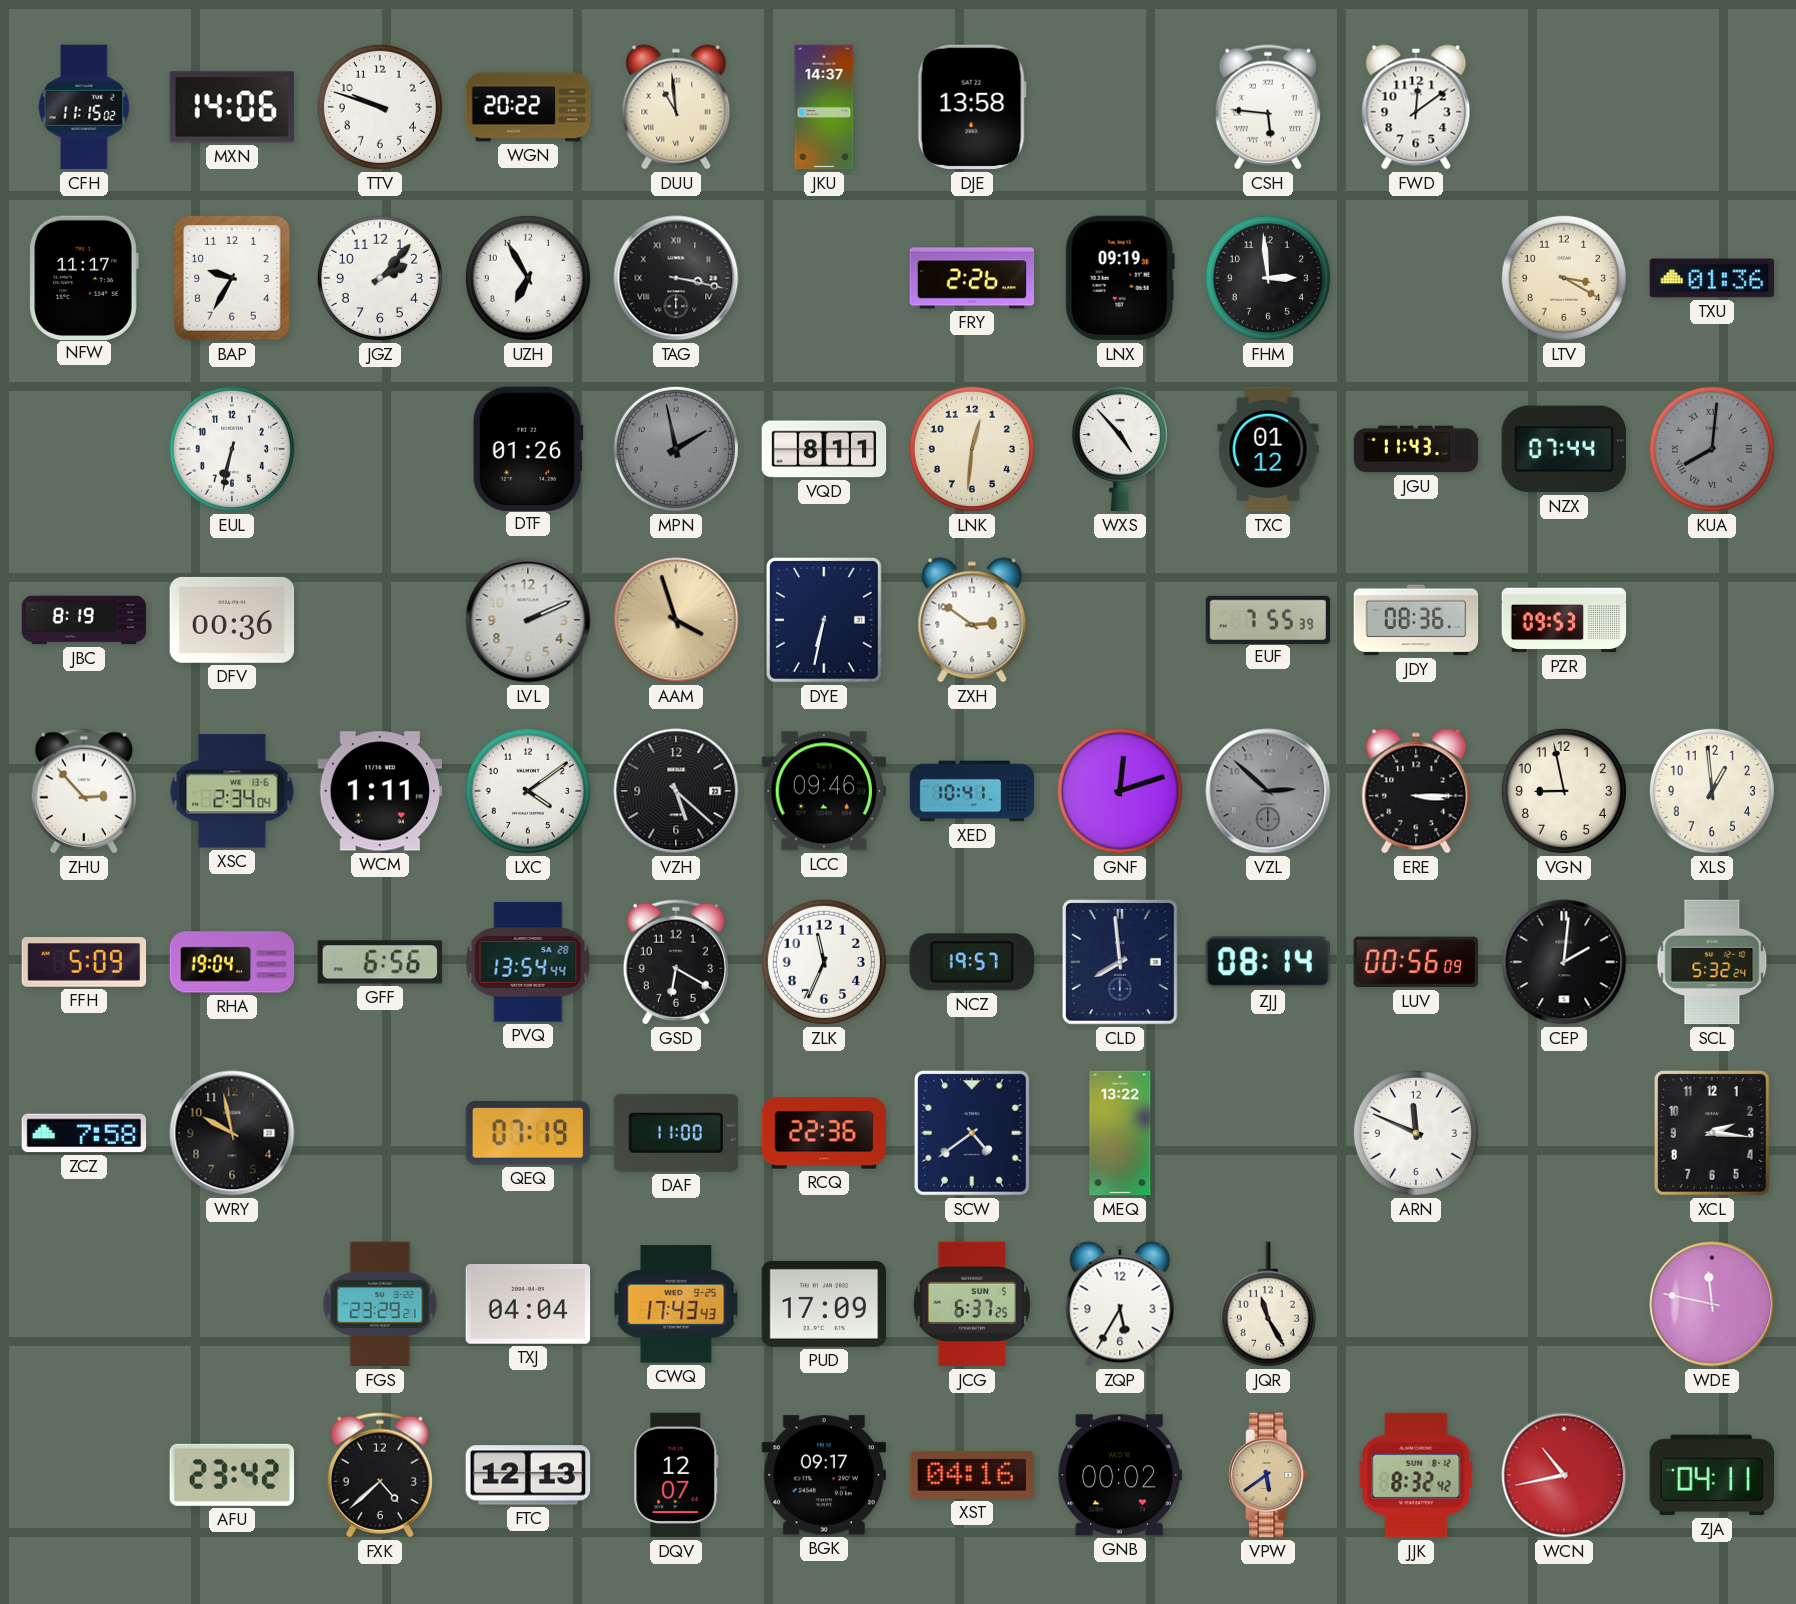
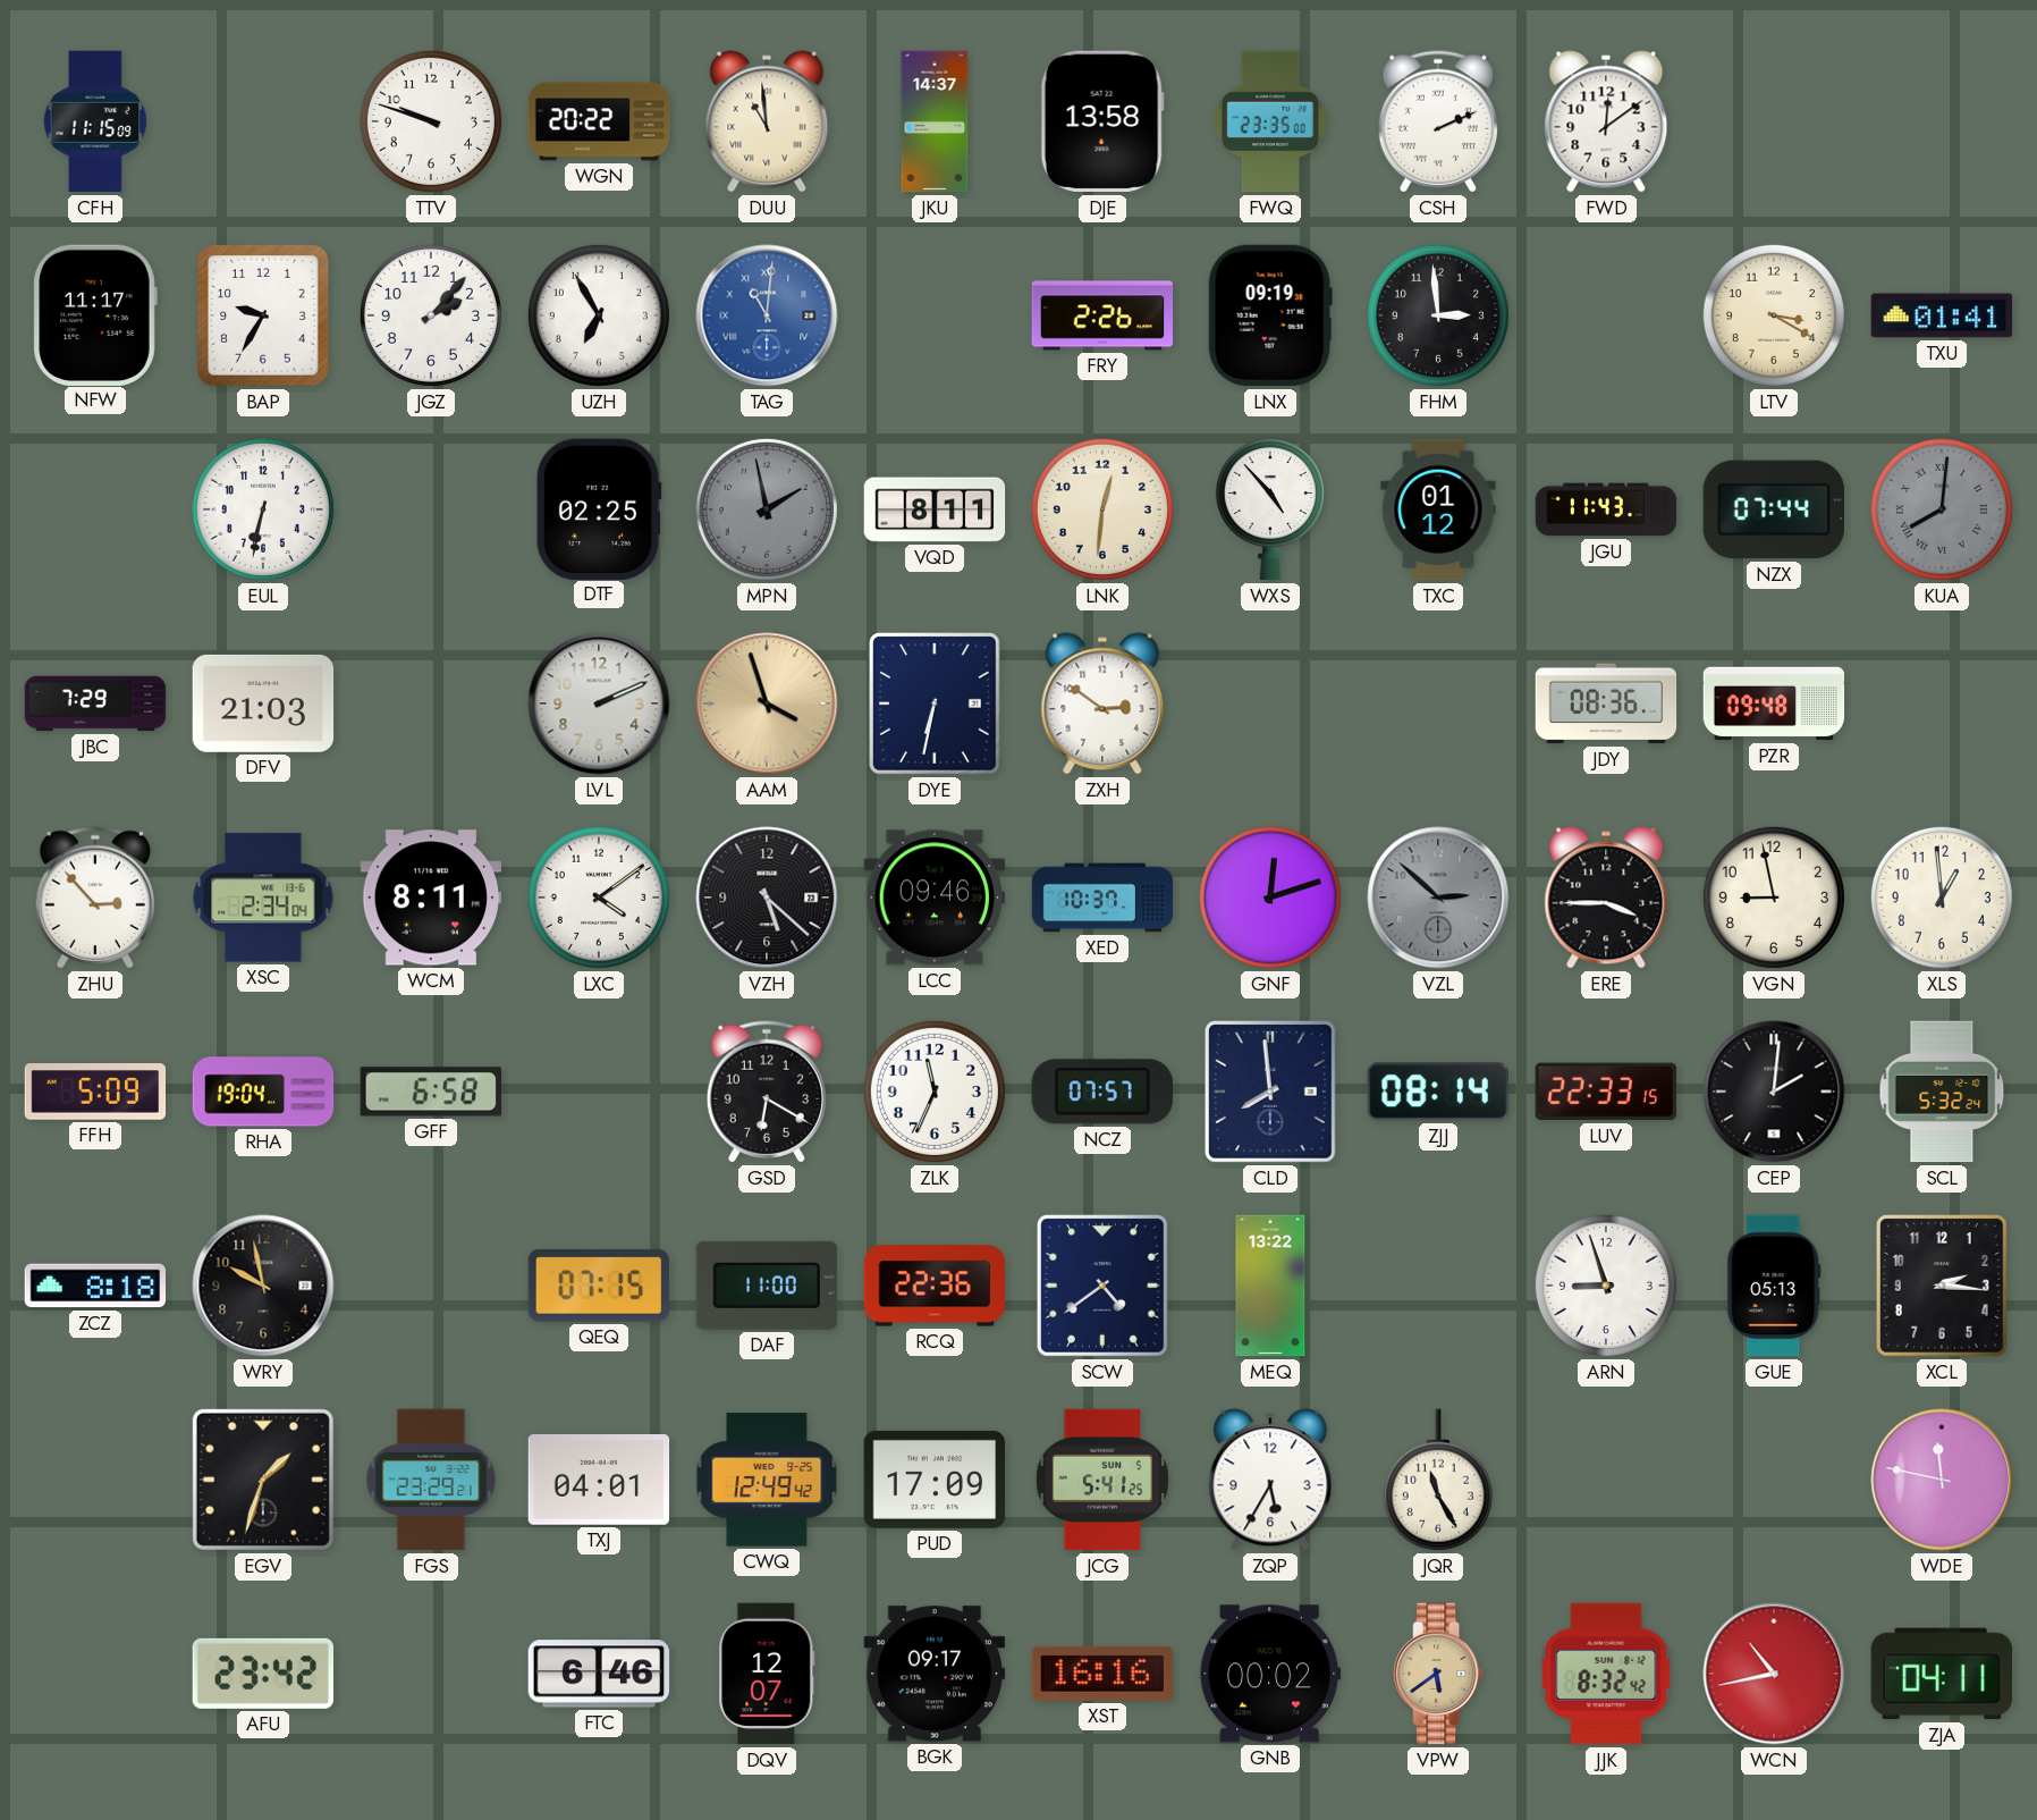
CFH: 11:15:02 -> 11:15:09
MXN: 14:06 -> none
FWQ: none -> 23:35
CSH: 5:46 -> 2:11
TAG: 3:17 -> 11:01
TAG dial: black -> blue
TXU: 01:36 -> 01:41
DTF: 01:26 -> 02:25
JBC: 8:19 -> 7:29
DFV: 00:36 -> 21:03
EUF: 7:55 -> none
PZR: 09:53 -> 09:48
WCM: 1:11 -> 8:11
XED: 10:41 -> 10:37
ERE: 3:15 -> 3:45
GFF: 6:56 -> 6:58
PVQ: 13:54 -> none
NCZ: 19:57 -> 07:57
LUV: 00:56 -> 22:33
ZCZ: 7:58 -> 8:18
QEQ: 07:19 -> 07:15
ARN: 11:49 -> 8:57
GUE: none -> 05:13
EGV: none -> 1:33
TXJ: 04:04 -> 04:01
CWQ: 17:43 -> 12:49
JCG: 6:37 -> 5:41
FXK: 4:38 -> none
FTC: 12:13 -> 6:46
XST: 04:16 -> 16:16
